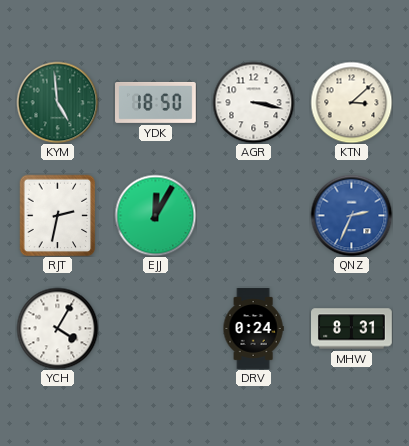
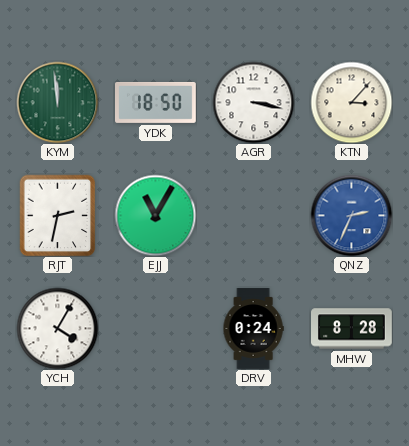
KYM: 4:59 -> 11:59
KTN: 3:08 -> 3:07
EJJ: 12:05 -> 11:05
MHW: 8:31 -> 8:28
